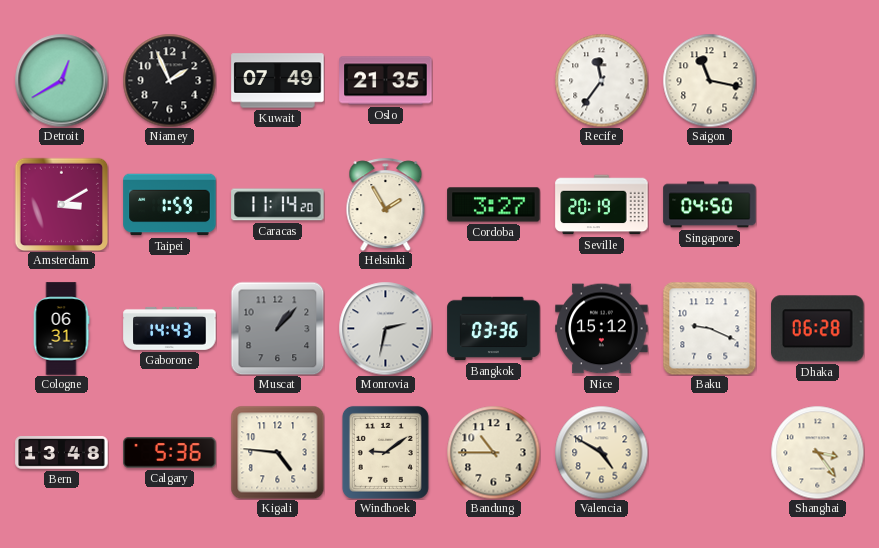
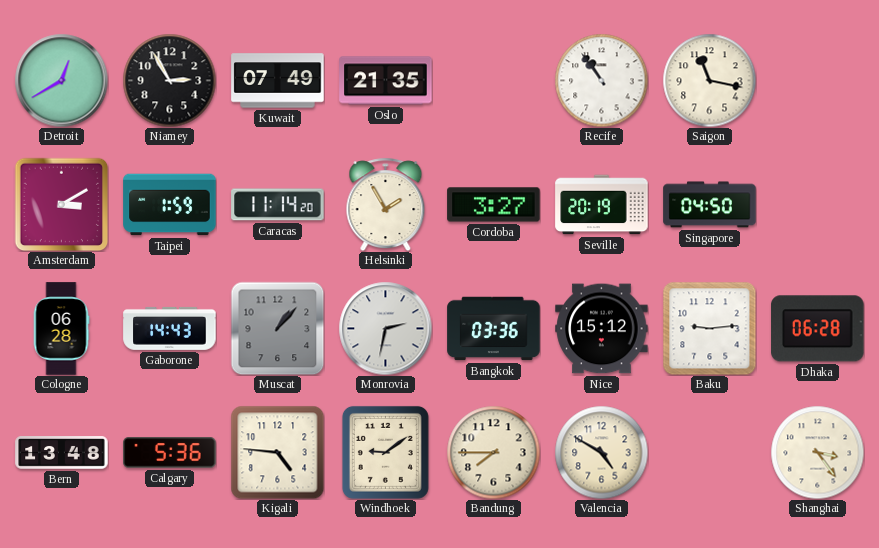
Niamey: 1:56 -> 2:55
Recife: 11:36 -> 10:54
Cologne: 06:31 -> 06:28
Baku: 9:19 -> 9:14
Bandung: 10:45 -> 7:45
